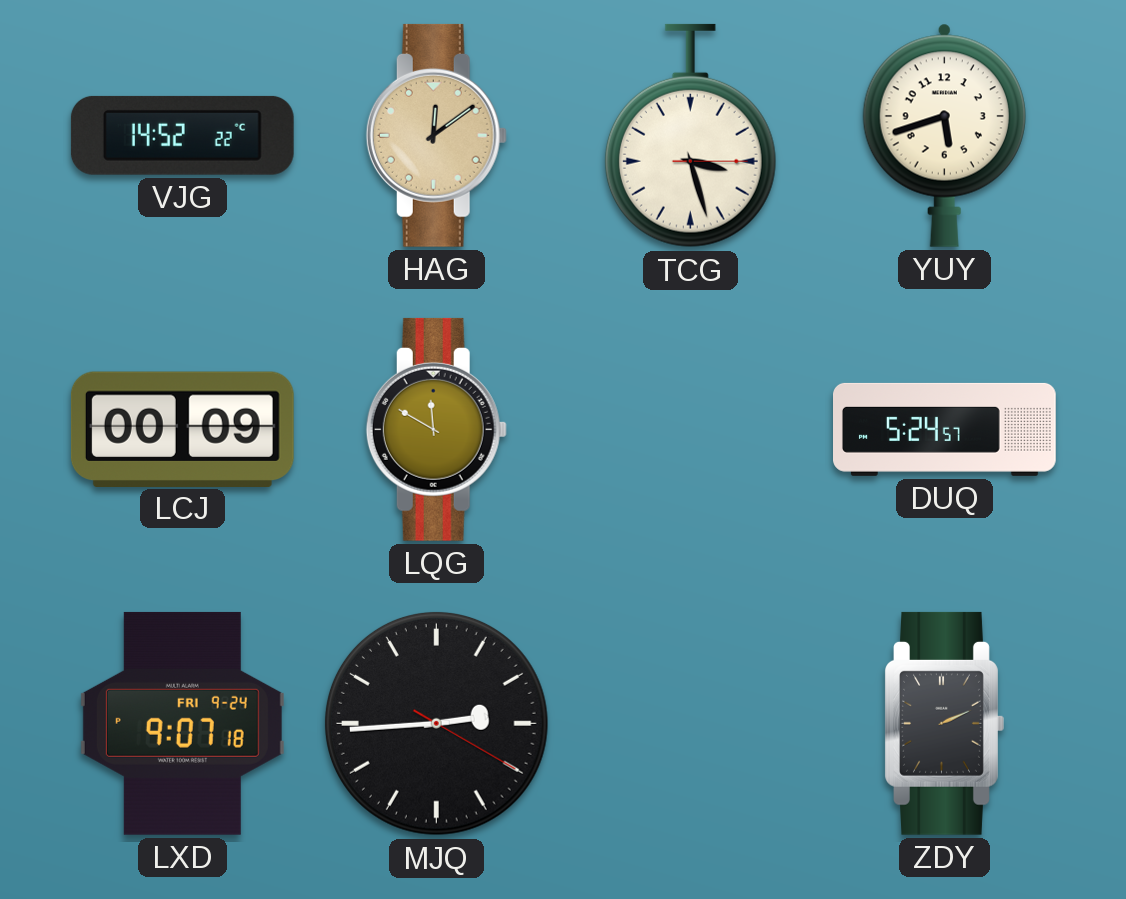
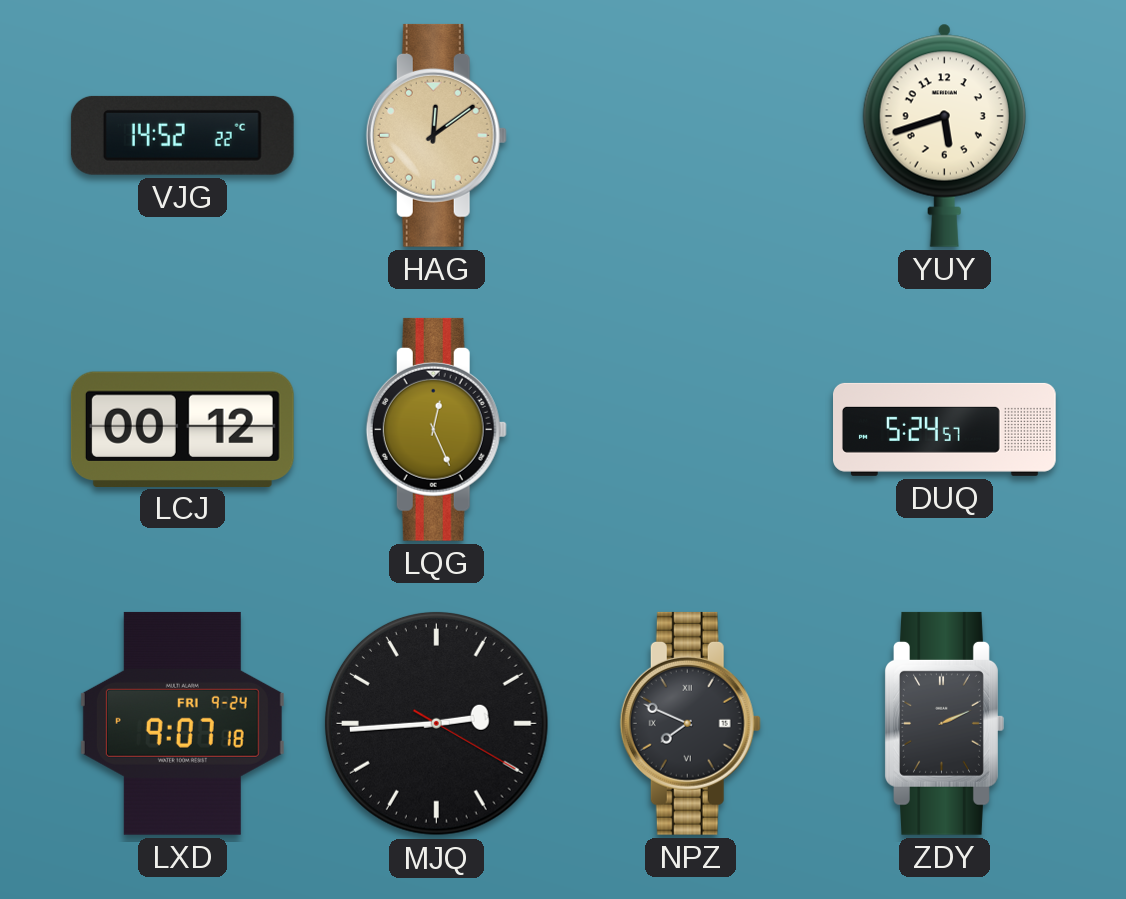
TCG: 3:27 -> none
LCJ: 00:09 -> 00:12
LQG: 11:50 -> 12:26
NPZ: none -> 7:49
